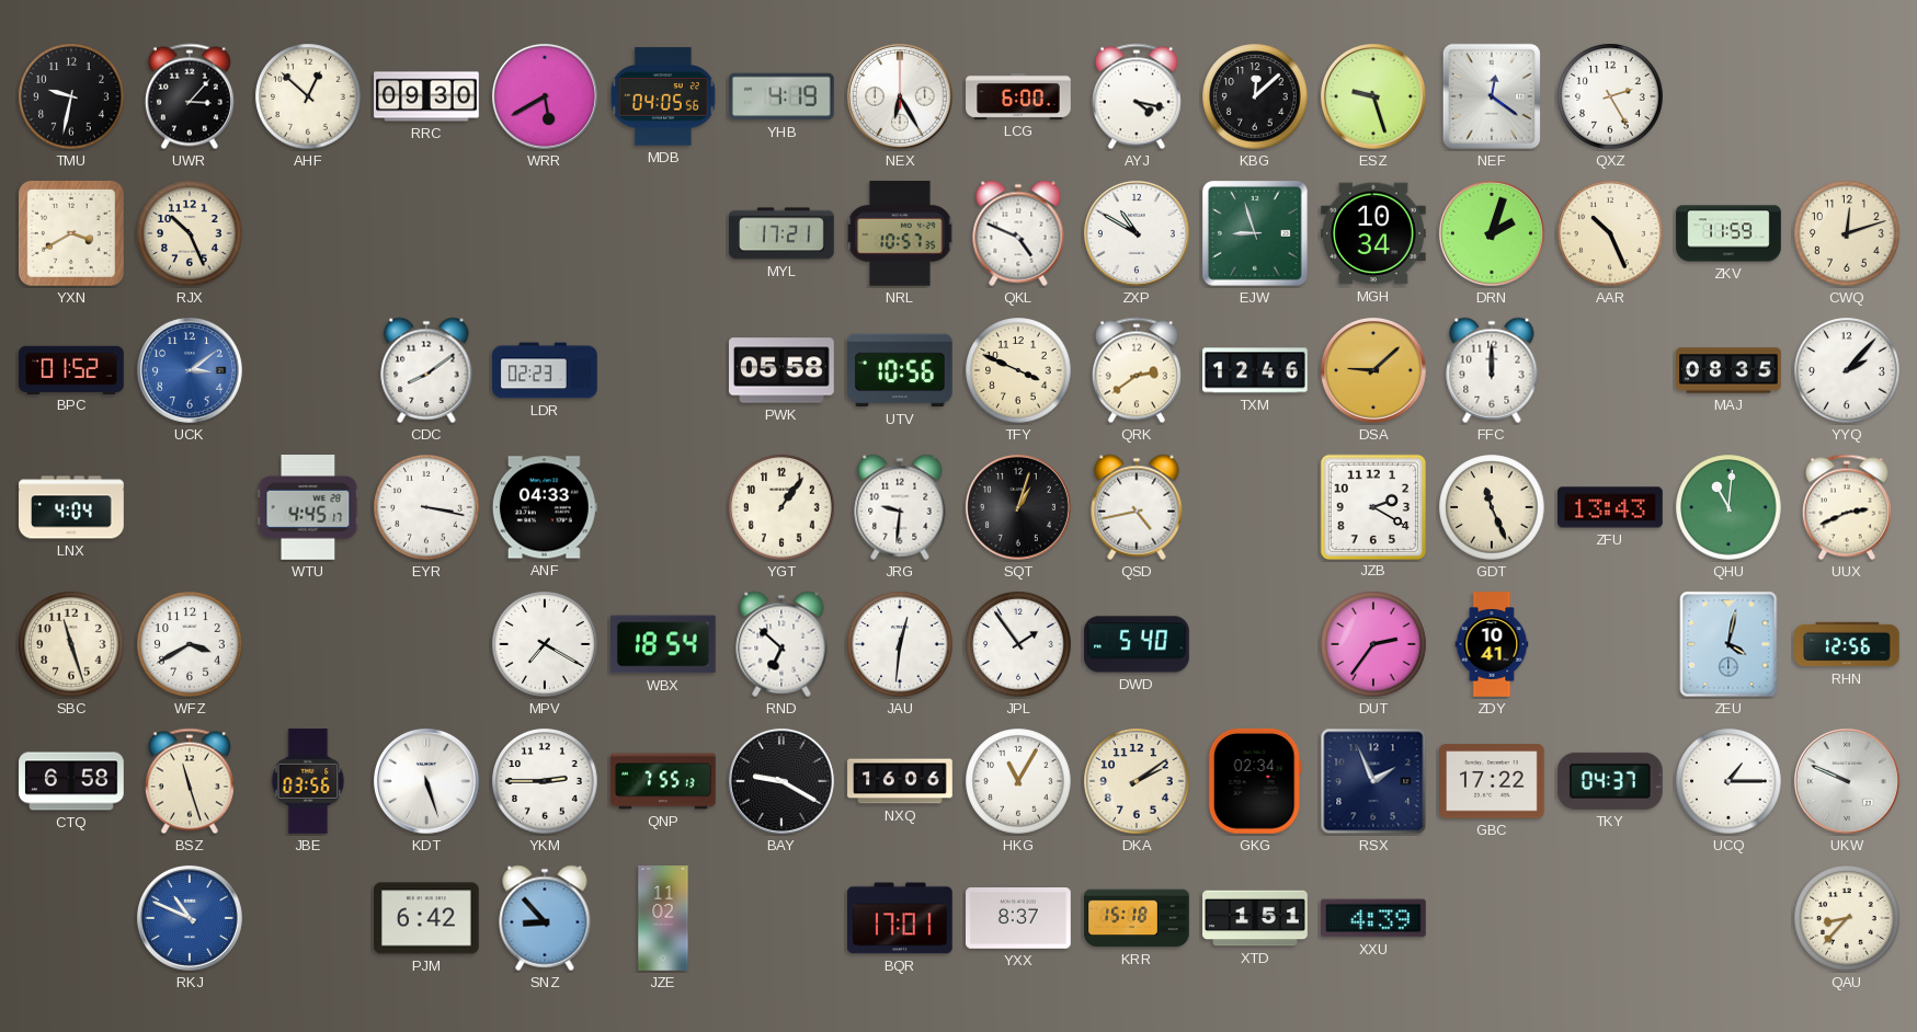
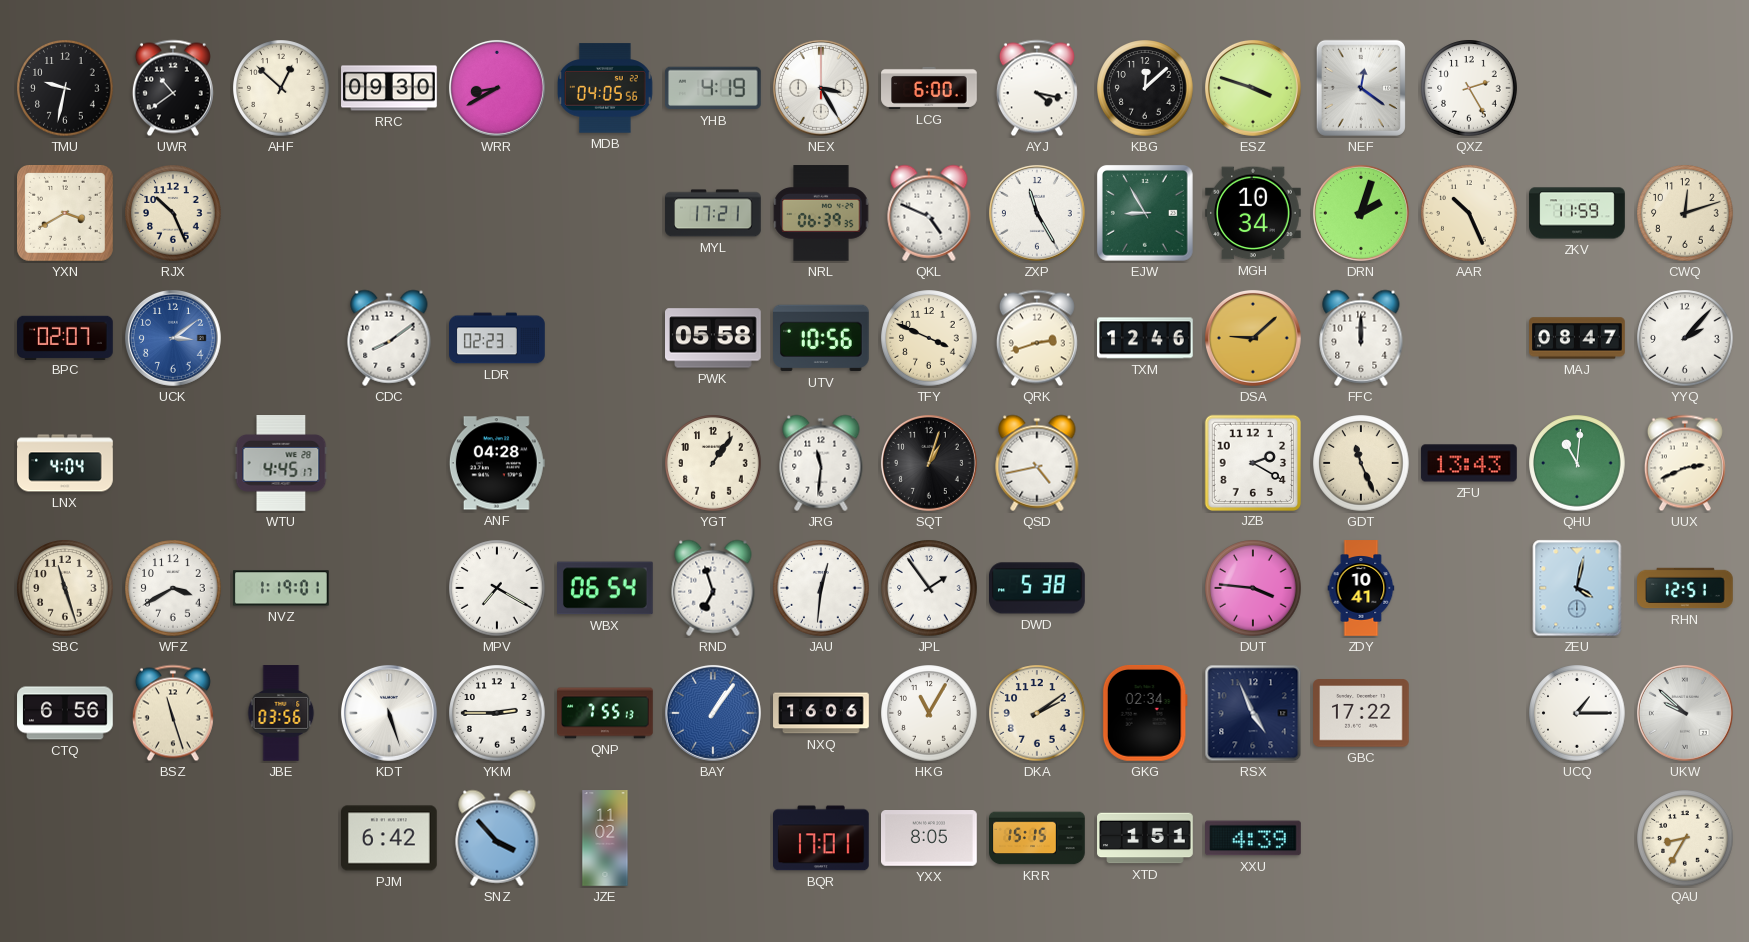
UWR: 3:07 -> 10:39
WRR: 5:40 -> 8:40
NEX: 6:25 -> 3:25
ESZ: 9:27 -> 3:48
NRL: 10:57 -> 06:39
ZXP: 10:50 -> 11:25
EJW: 8:57 -> 8:55
BPC: 01:52 -> 02:07
QRK: 2:39 -> 2:42
MAJ: 08:35 -> 08:47
EYR: 3:17 -> none
ANF: 04:33 -> 04:28
JRG: 9:31 -> 11:31
NVZ: none -> 1:19
WBX: 18:54 -> 06:54
RND: 6:52 -> 6:57
DWD: 5:40 -> 5:38
DUT: 2:36 -> 3:46
RHN: 12:56 -> 12:51
CTQ: 6:58 -> 6:56
BAY: 9:20 -> 1:06
BAY dial: black -> blue
RSX: 1:56 -> 4:56
TKY: 04:37 -> none
UKW: 9:49 -> 9:52
RKJ: 10:49 -> none
SNZ: 8:53 -> 3:53
YXX: 8:37 -> 8:05
KRR: 15:18 -> 15:15
QAU: 8:37 -> 8:35
